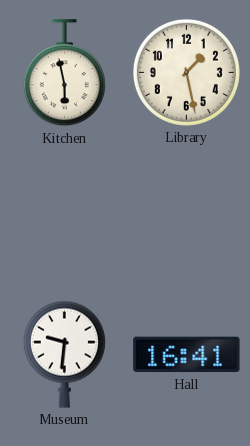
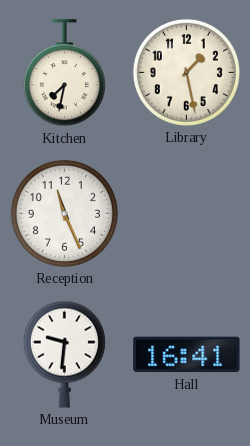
Kitchen: 5:58 -> 7:32
Reception: none -> 11:26
